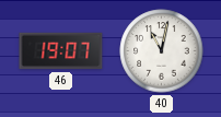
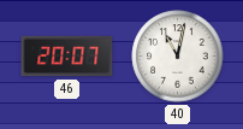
46: 19:07 -> 20:07
